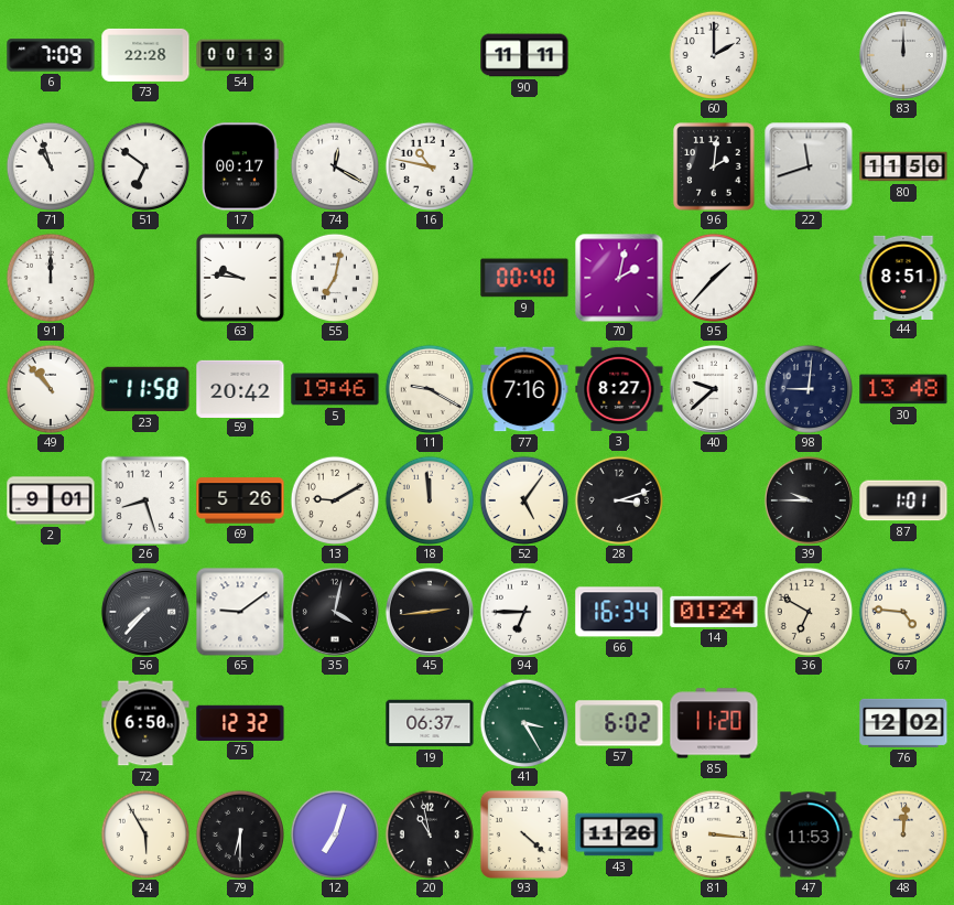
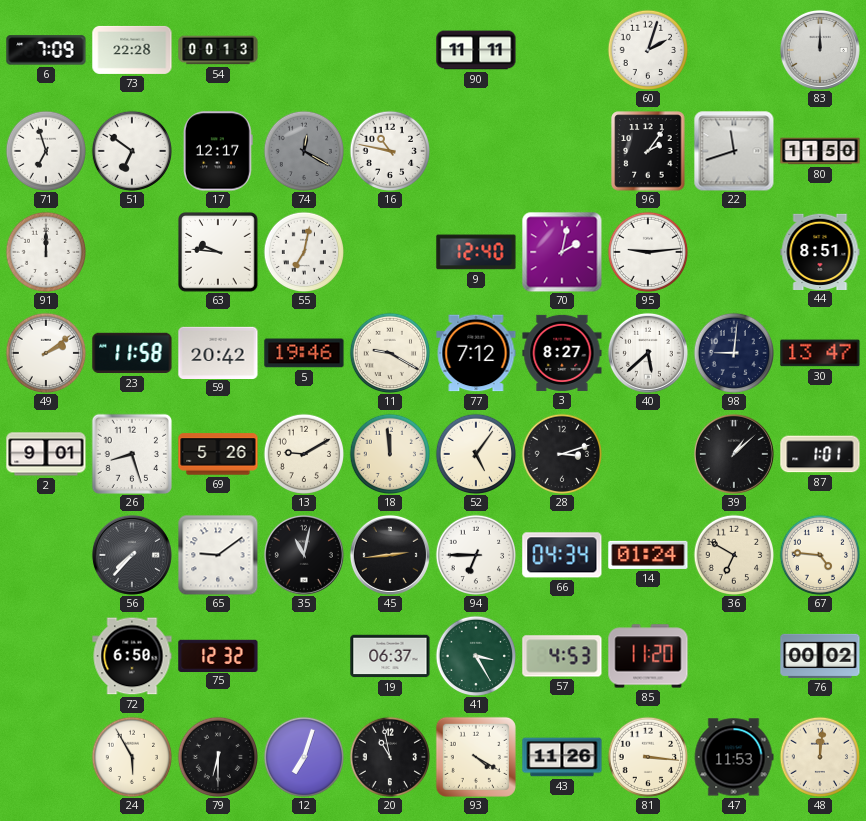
60: 2:00 -> 2:03
71: 10:57 -> 6:57
17: 00:17 -> 12:17
74 dial: white -> grey
96: 2:01 -> 2:06
9: 00:40 -> 12:40
95: 1:37 -> 9:14
49: 10:53 -> 2:09
77: 7:16 -> 7:12
40: 9:38 -> 5:38
30: 13:48 -> 13:47
39: 9:45 -> 1:08
35: 4:02 -> 11:02
66: 16:34 -> 04:34
57: 6:02 -> 4:53
76: 12:02 -> 00:02
93: 4:22 -> 4:20
